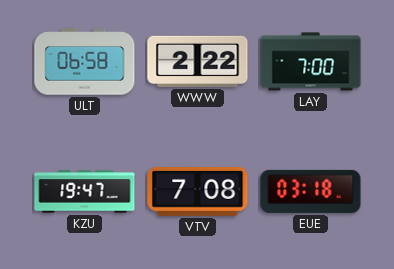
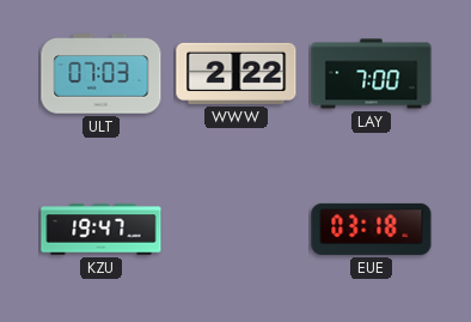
ULT: 06:58 -> 07:03
VTV: 7:08 -> none
